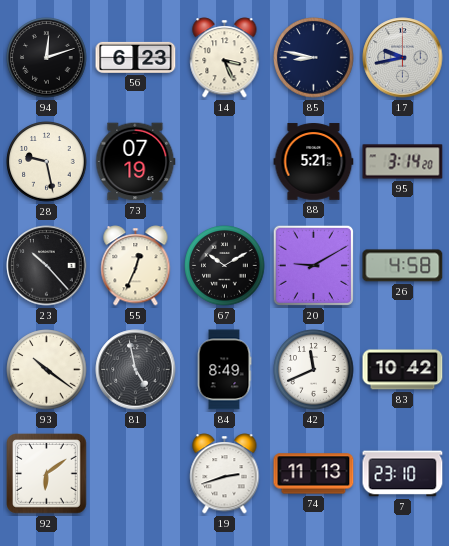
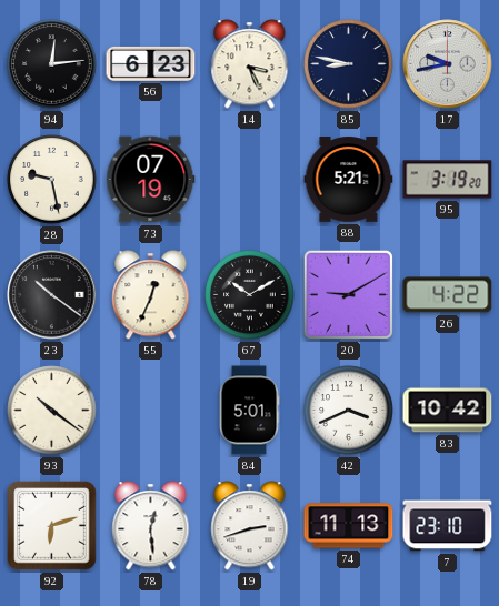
94: 12:12 -> 12:14
95: 3:14 -> 3:19
23: 10:23 -> 10:21
26: 4:58 -> 4:22
81: 4:58 -> none
84: 8:49 -> 5:01
42: 11:41 -> 3:41
92: 6:09 -> 6:12
78: none -> 12:29
